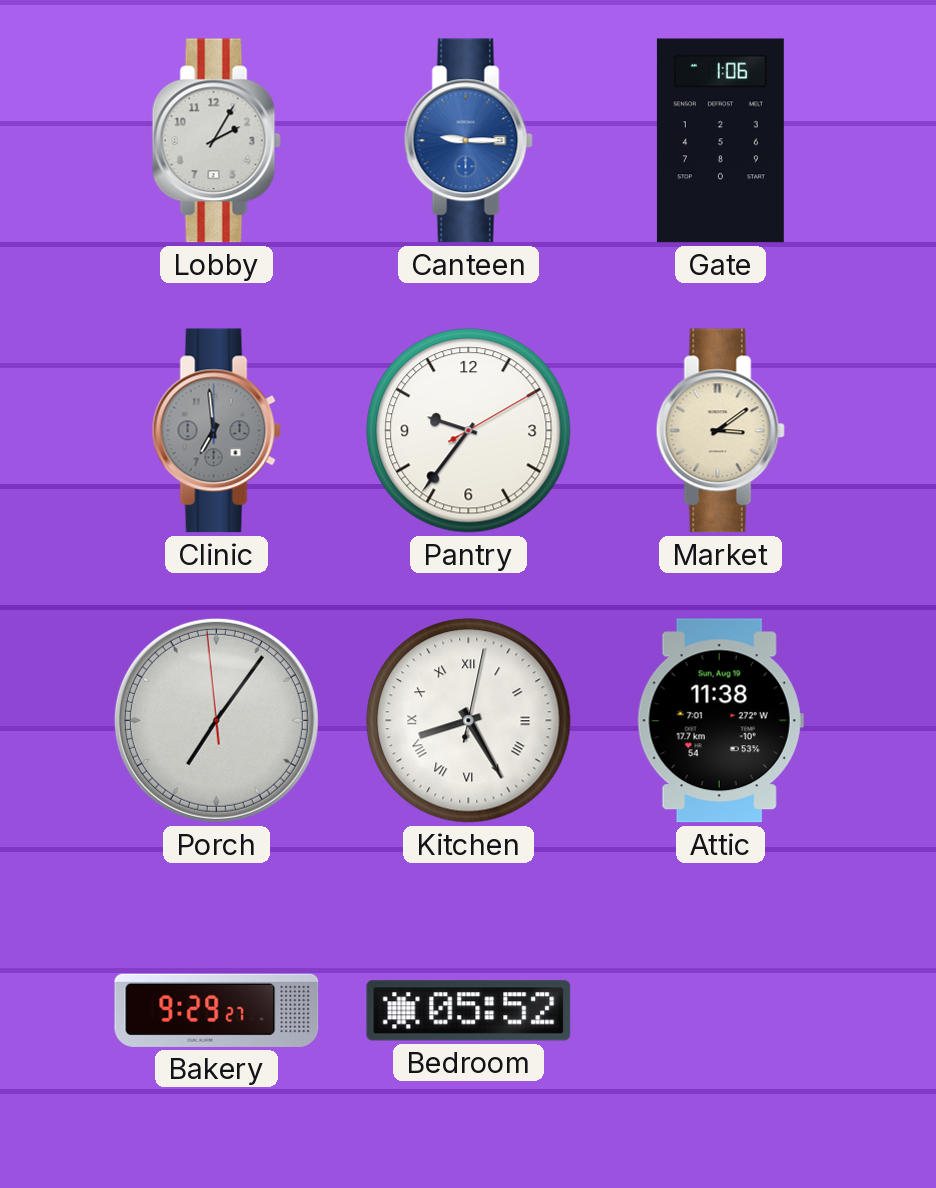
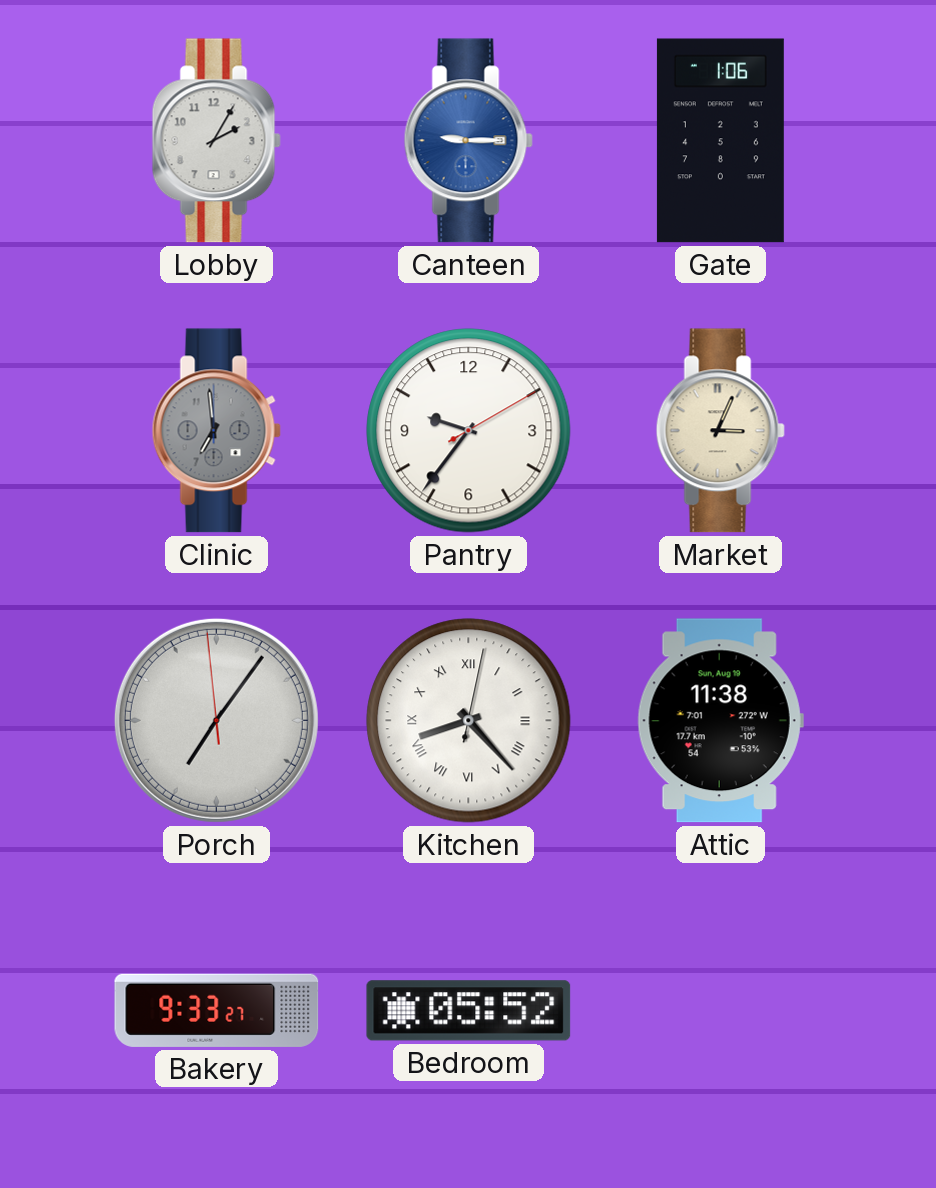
Market: 3:09 -> 3:04
Kitchen: 8:25 -> 8:23
Bakery: 9:29 -> 9:33
